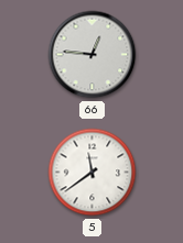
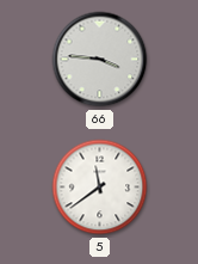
66: 12:46 -> 3:46
